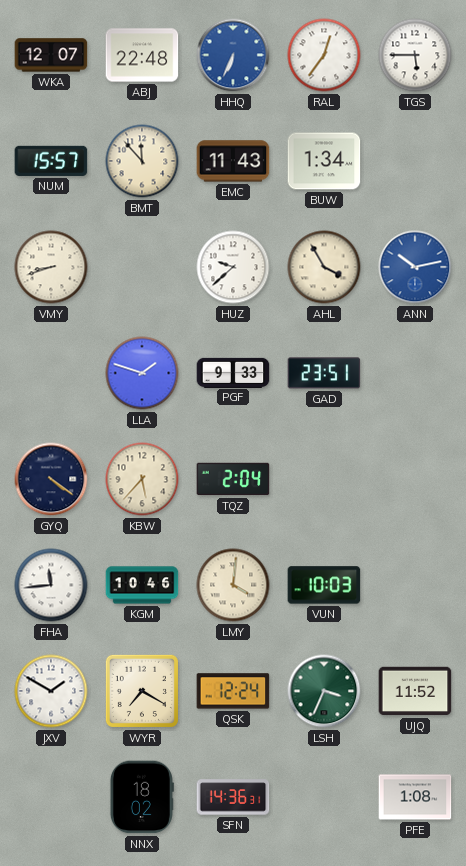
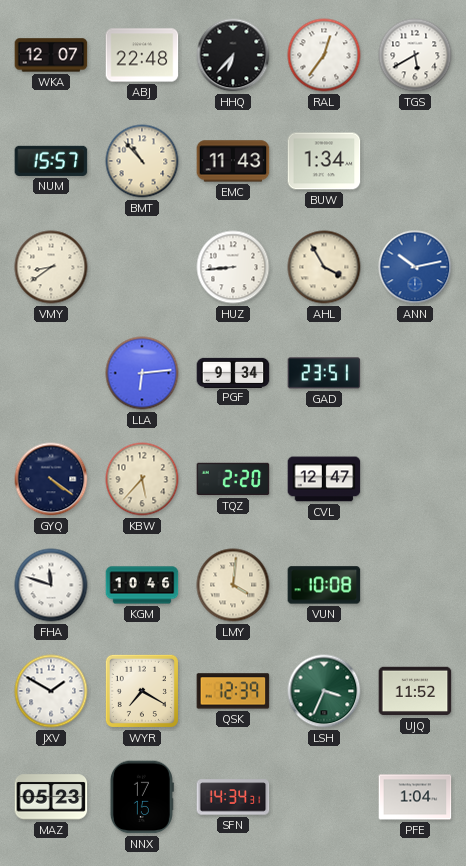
HHQ: 6:34 -> 6:37
HHQ dial: blue -> black
TGS: 5:45 -> 5:40
BMT: 11:53 -> 10:53
VMY: 8:42 -> 8:39
HUZ: 9:38 -> 8:44
LLA: 1:48 -> 6:14
PGF: 9:33 -> 9:34
TQZ: 2:04 -> 2:20
CVL: none -> 12:47
FHA: 11:44 -> 11:48
VUN: 10:03 -> 10:08
QSK: 12:24 -> 12:39
MAZ: none -> 05:23
NNX: 18:02 -> 17:15
SFN: 14:36 -> 14:34
PFE: 1:08 -> 1:04
